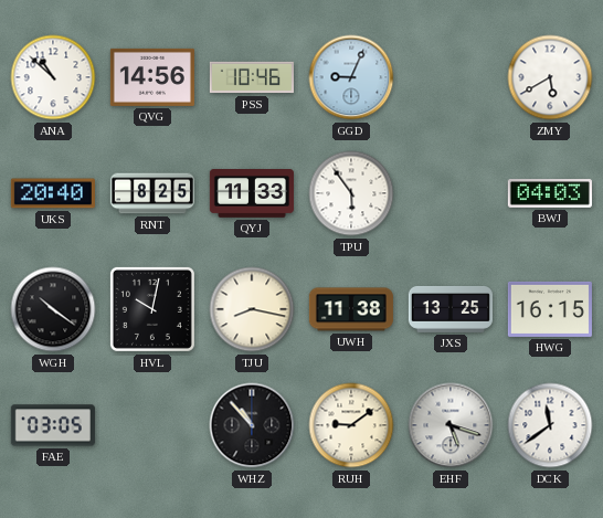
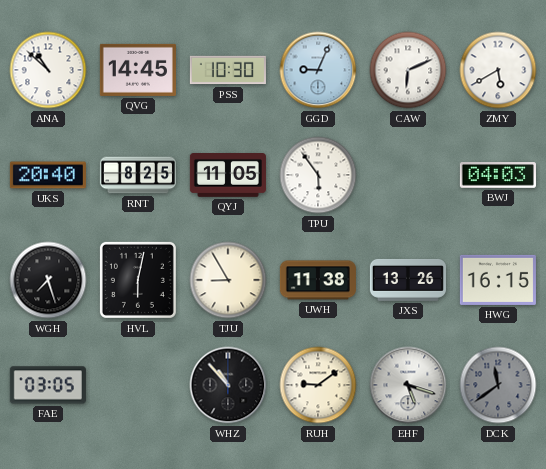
QVG: 14:56 -> 14:45
PSS: 10:46 -> 10:30
CAW: none -> 6:11
QYJ: 11:33 -> 11:05
WGH: 10:21 -> 7:27
HVL: 10:02 -> 6:02
TJU: 8:17 -> 8:55
JXS: 13:25 -> 13:26
DCK dial: white -> grey
